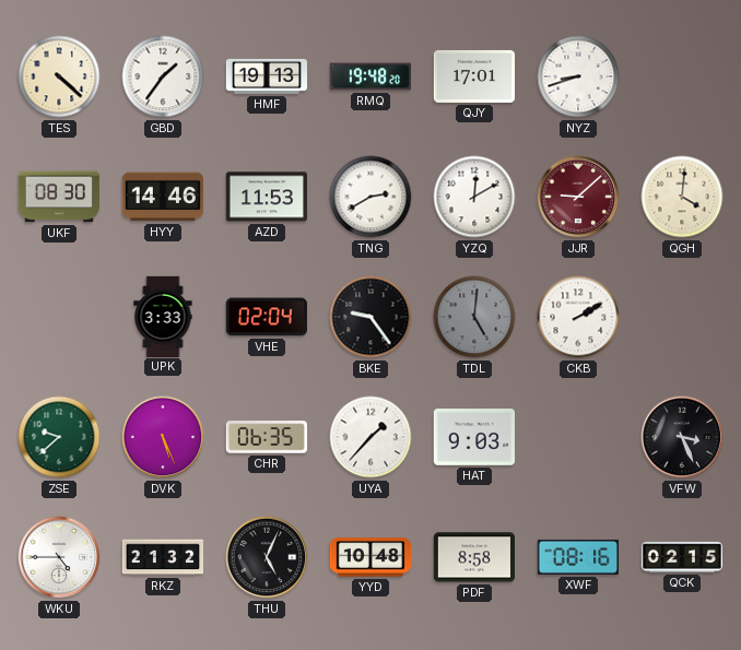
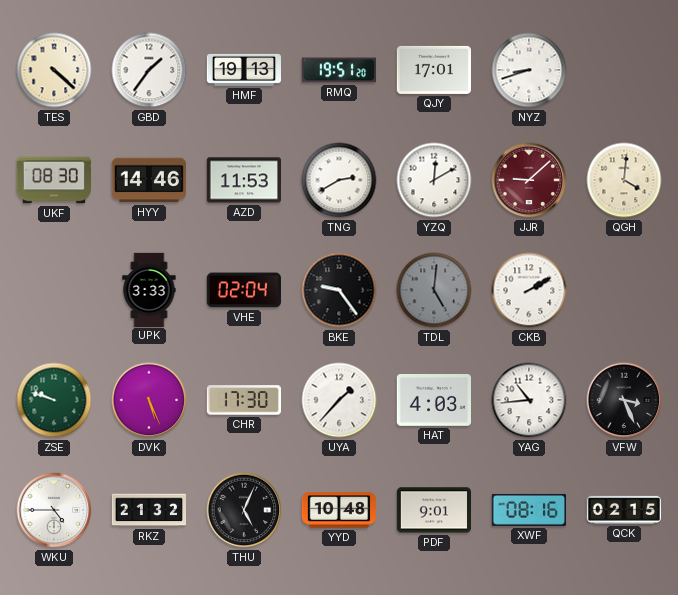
RMQ: 19:48 -> 19:51
ZSE: 9:38 -> 9:48
CHR: 06:35 -> 17:30
HAT: 9:03 -> 4:03
YAG: none -> 10:44
PDF: 8:58 -> 9:01
